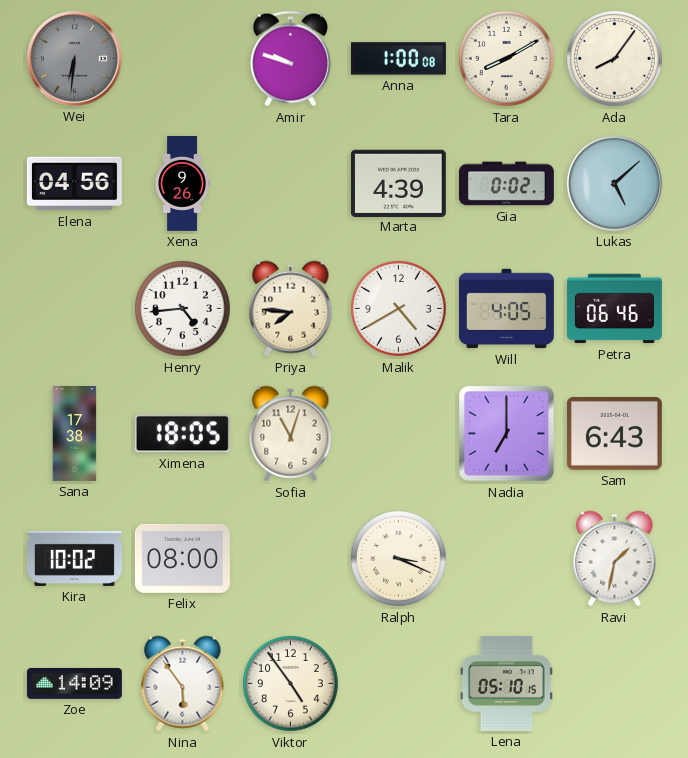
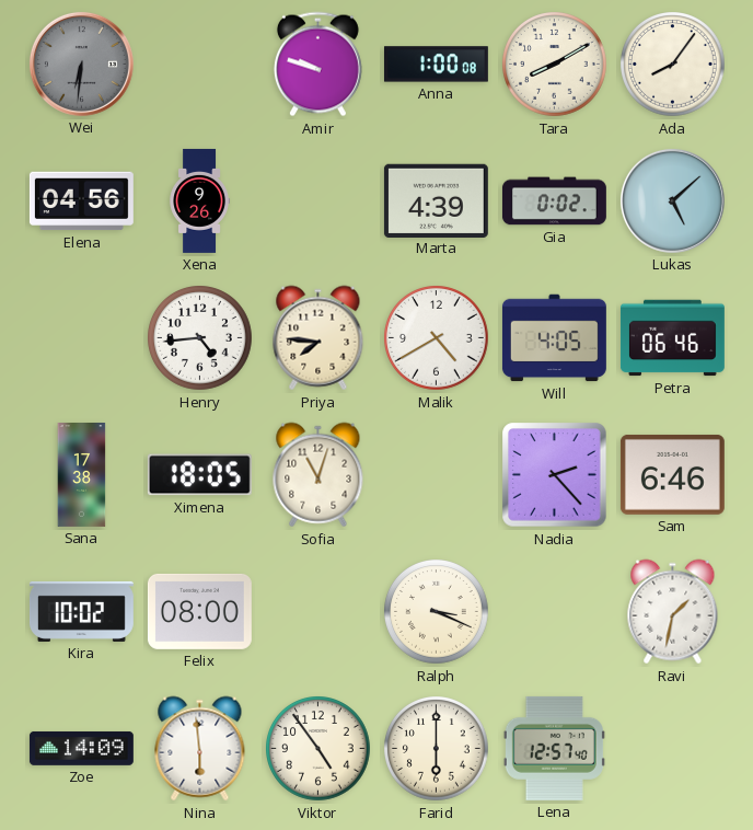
Nadia: 7:00 -> 2:23
Sam: 6:43 -> 6:46
Nina: 5:54 -> 5:59
Farid: none -> 6:00
Lena: 05:10 -> 12:57
